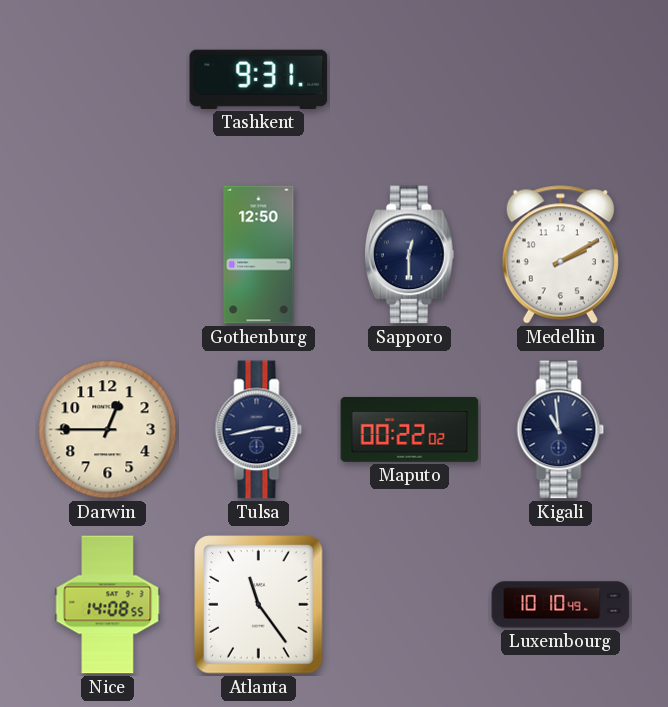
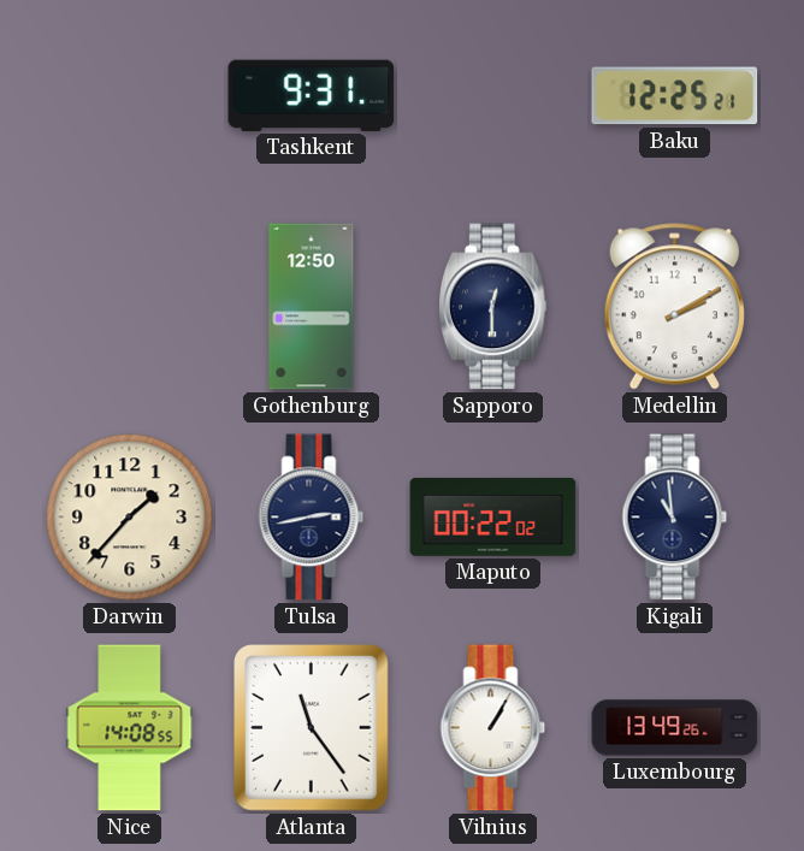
Baku: none -> 12:25
Darwin: 12:45 -> 1:37
Vilnius: none -> 1:05
Luxembourg: 10:10 -> 13:49
